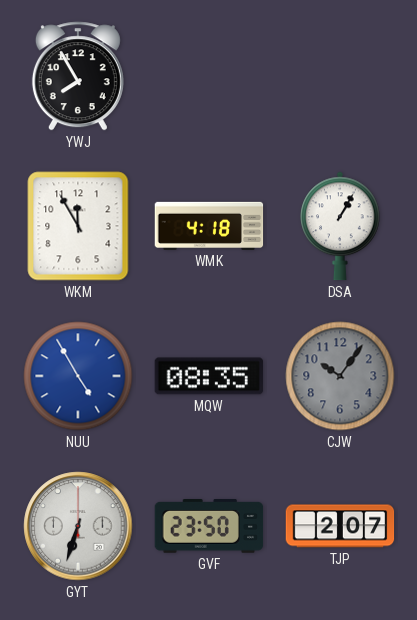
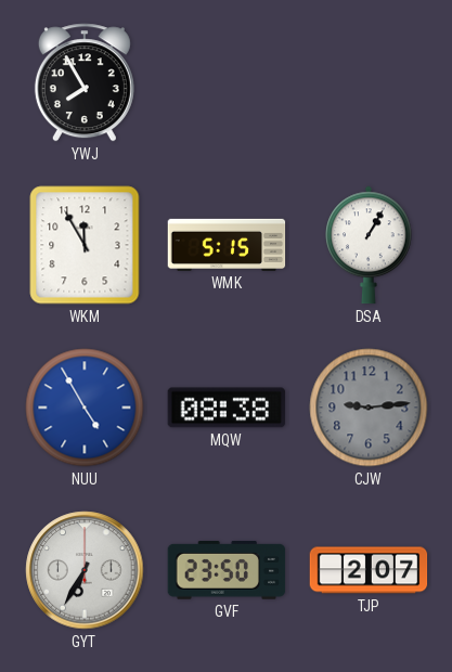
WMK: 4:18 -> 5:15
MQW: 08:35 -> 08:38
CJW: 10:06 -> 9:14
GYT: 6:33 -> 6:35
